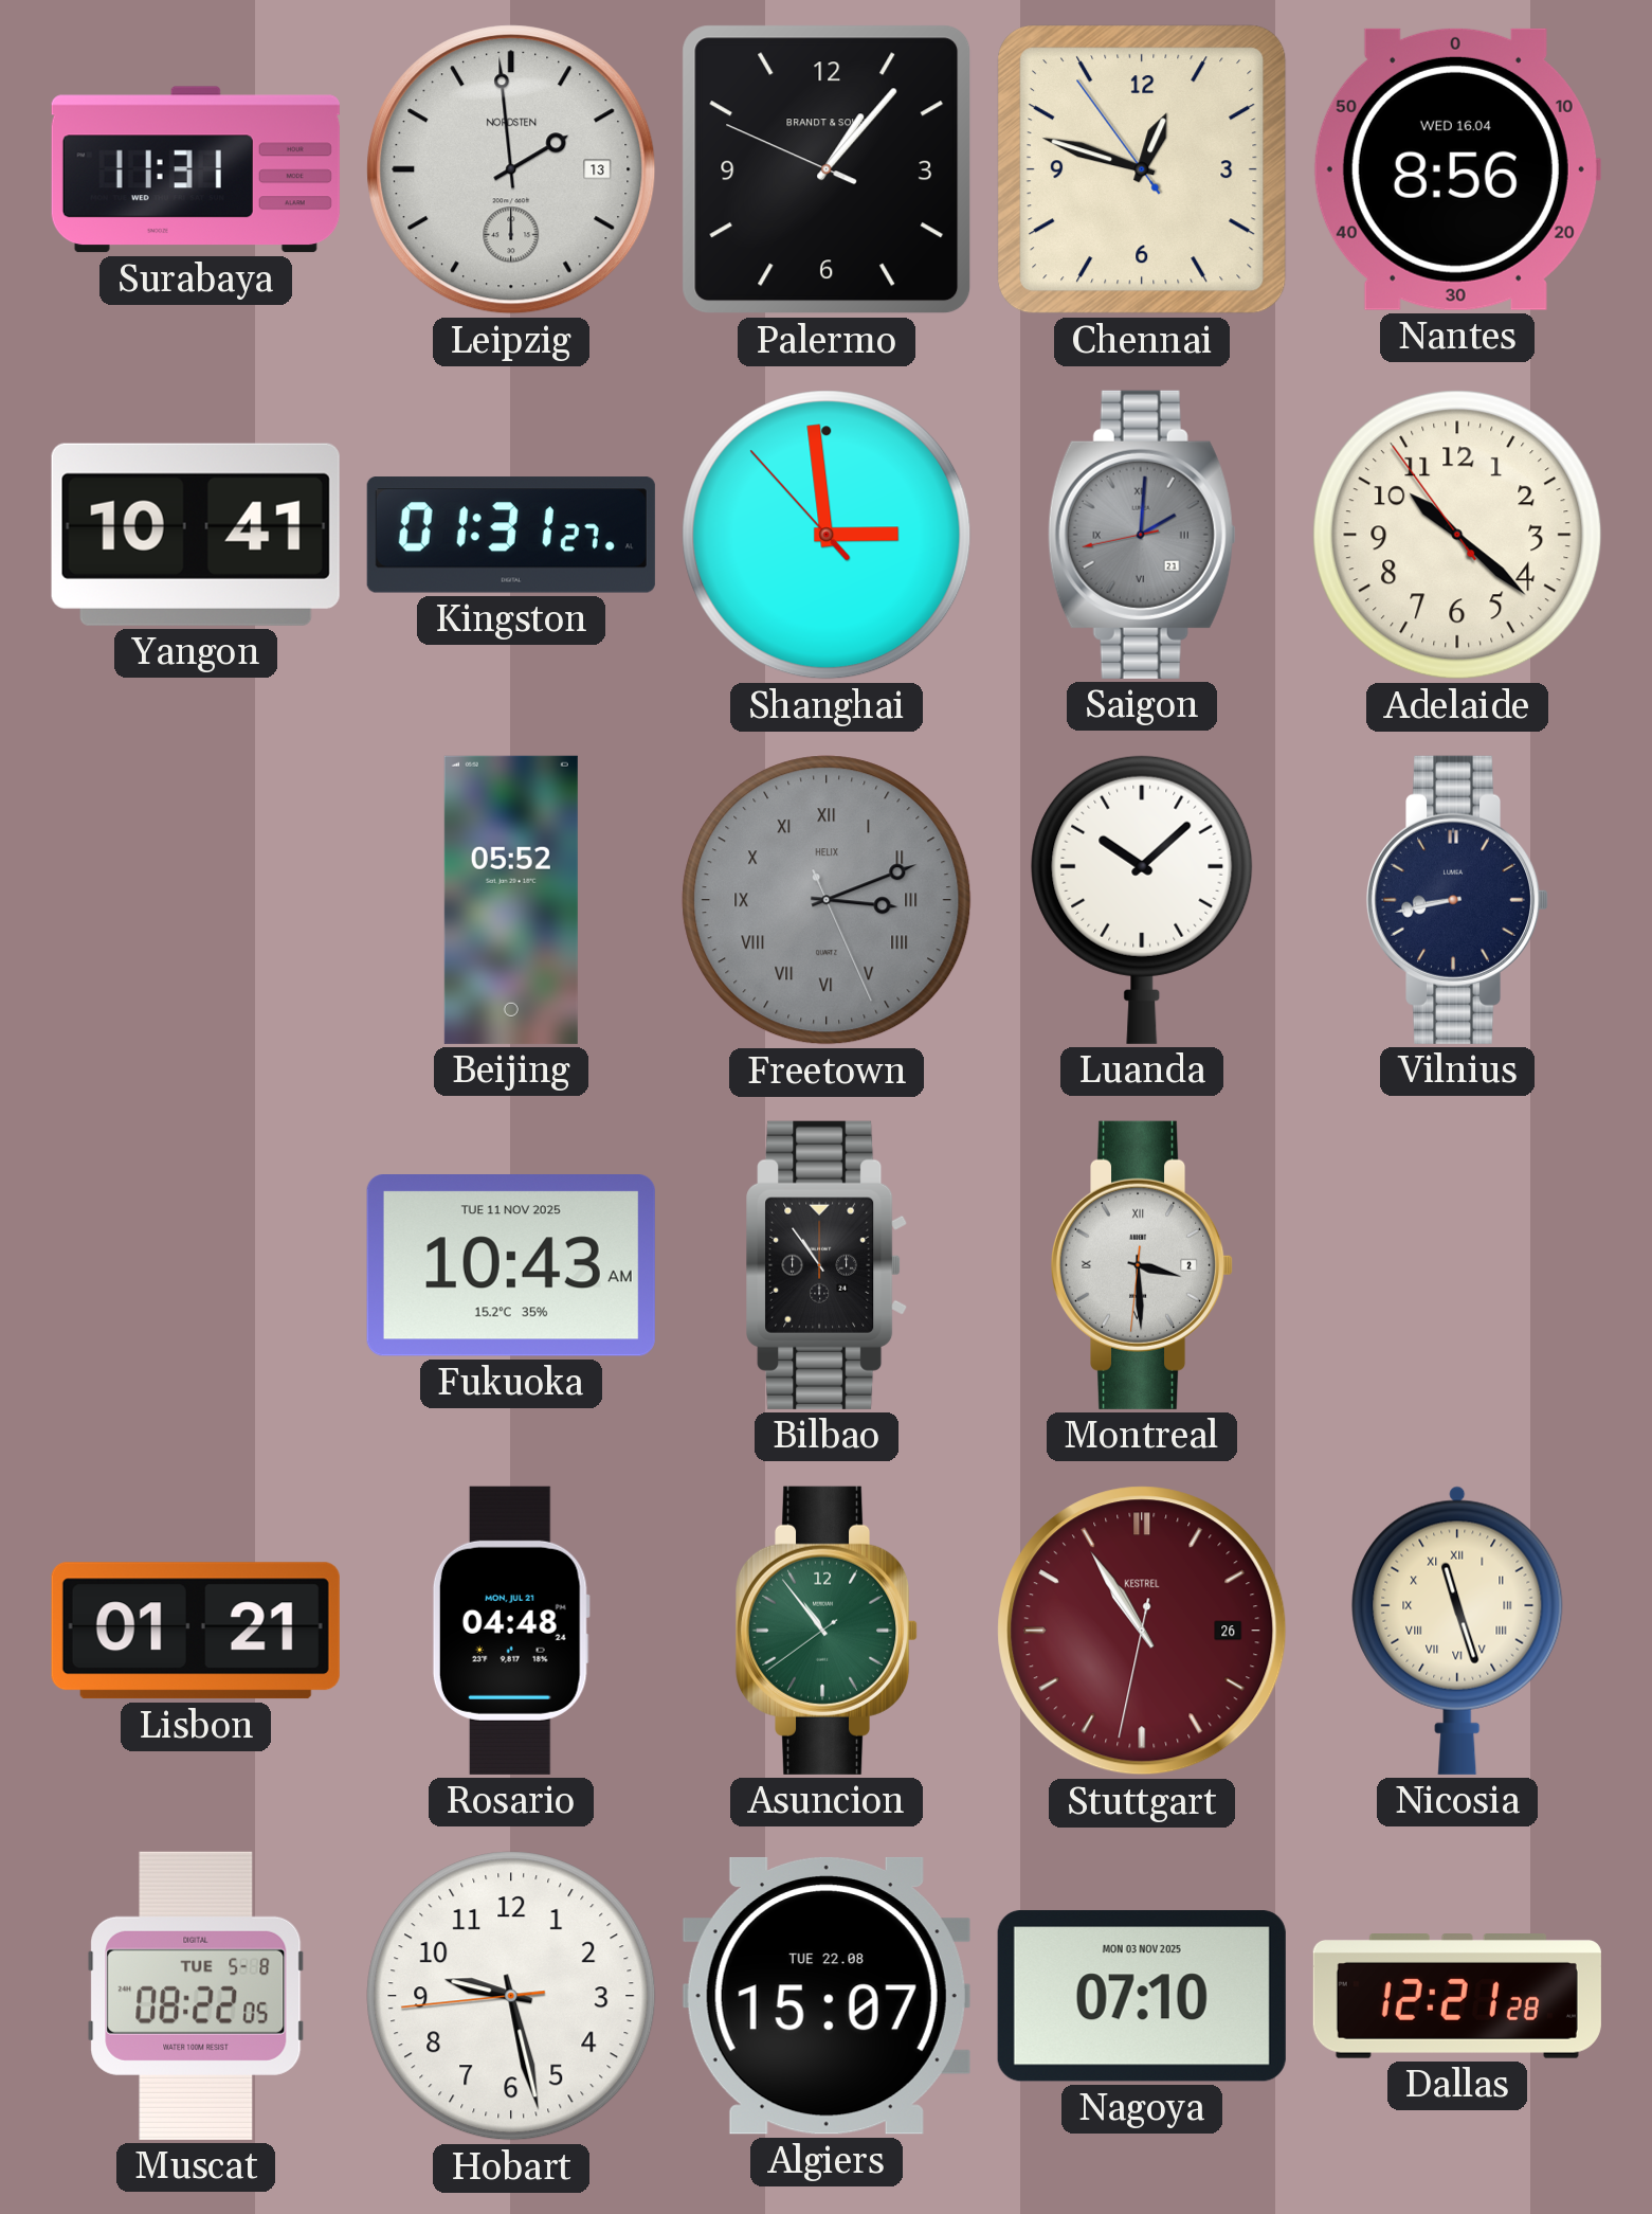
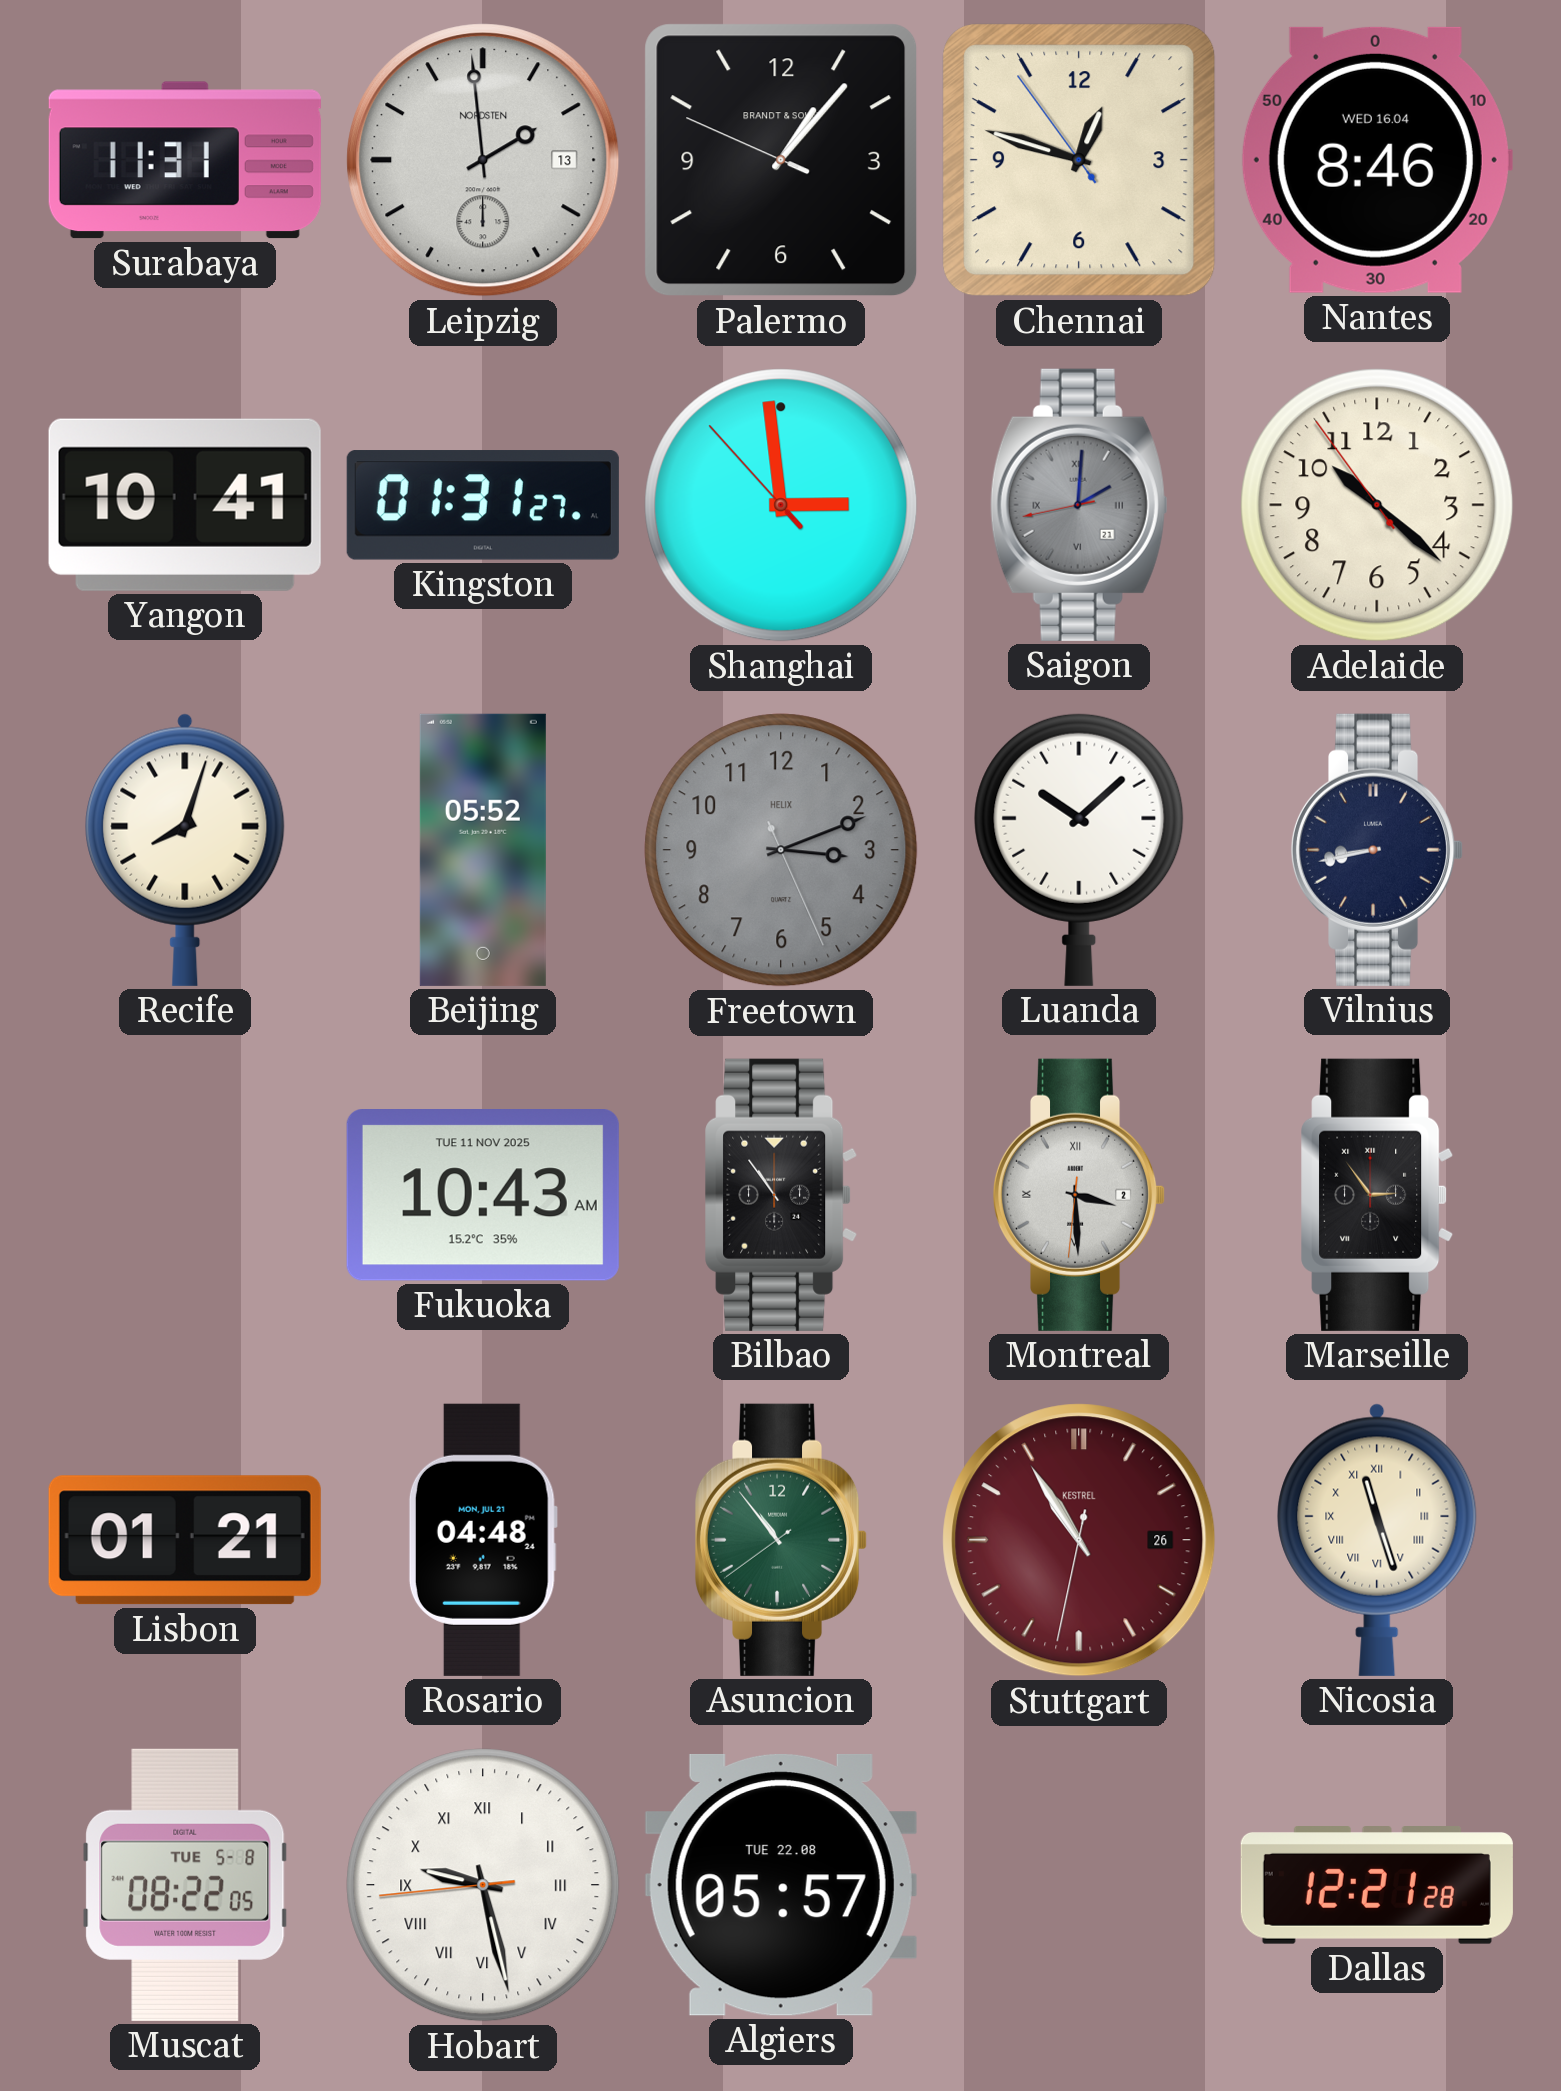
Nantes: 8:56 -> 8:46
Recife: none -> 8:03
Freetown numerals: Roman -> Arabic
Marseille: none -> 2:54
Hobart numerals: Arabic -> Roman
Algiers: 15:07 -> 05:57
Nagoya: 07:10 -> none
